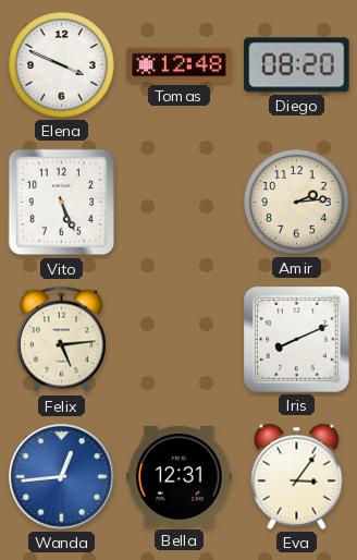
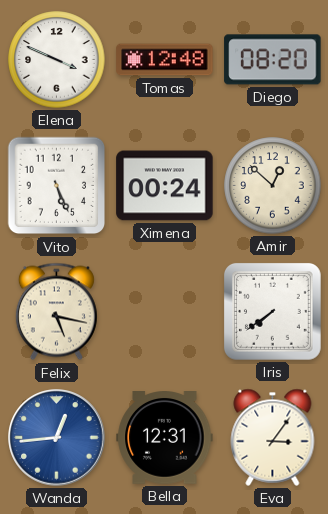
Ximena: none -> 00:24
Amir: 2:14 -> 12:52
Felix: 5:14 -> 5:17
Iris: 8:11 -> 7:39
